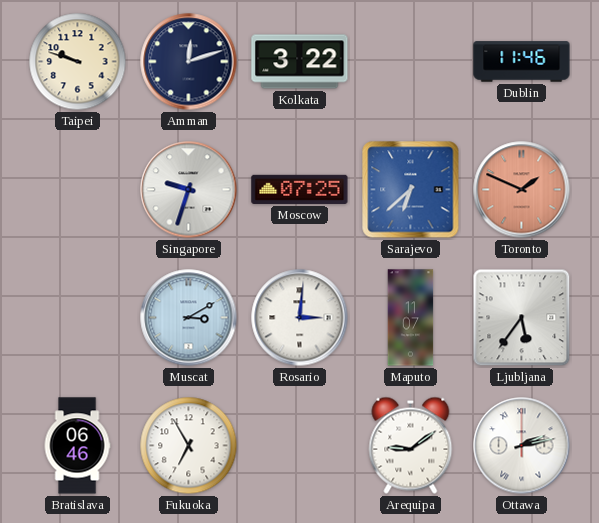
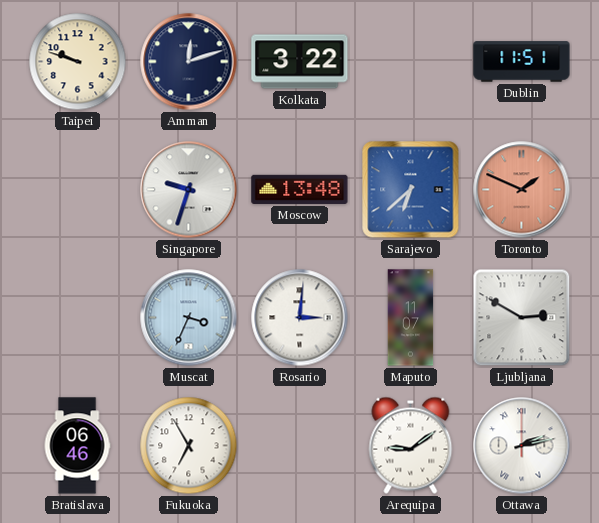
Dublin: 11:46 -> 11:51
Moscow: 07:25 -> 13:48
Muscat: 3:10 -> 3:34
Ljubljana: 5:36 -> 2:50
